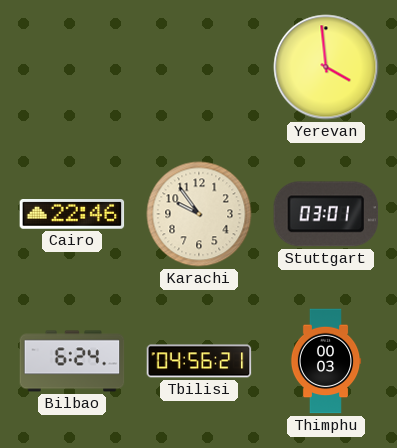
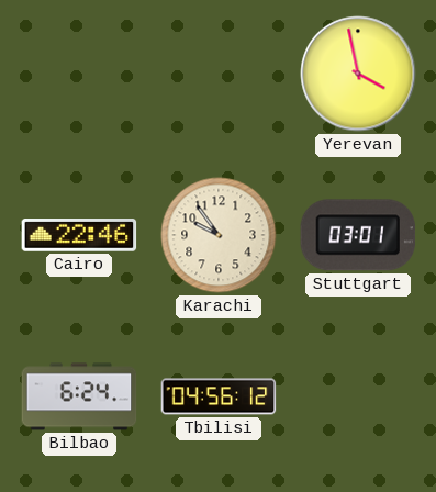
Yerevan: 3:59 -> 3:58
Tbilisi: 04:56:21 -> 04:56:12
Thimphu: 00:03 -> none
